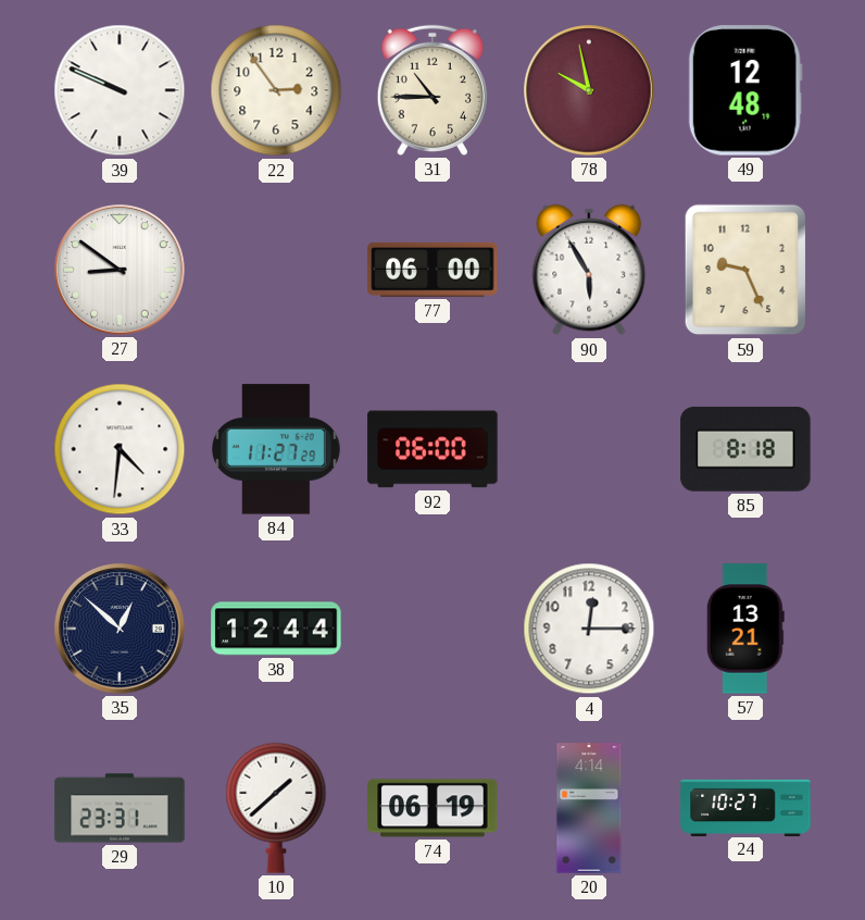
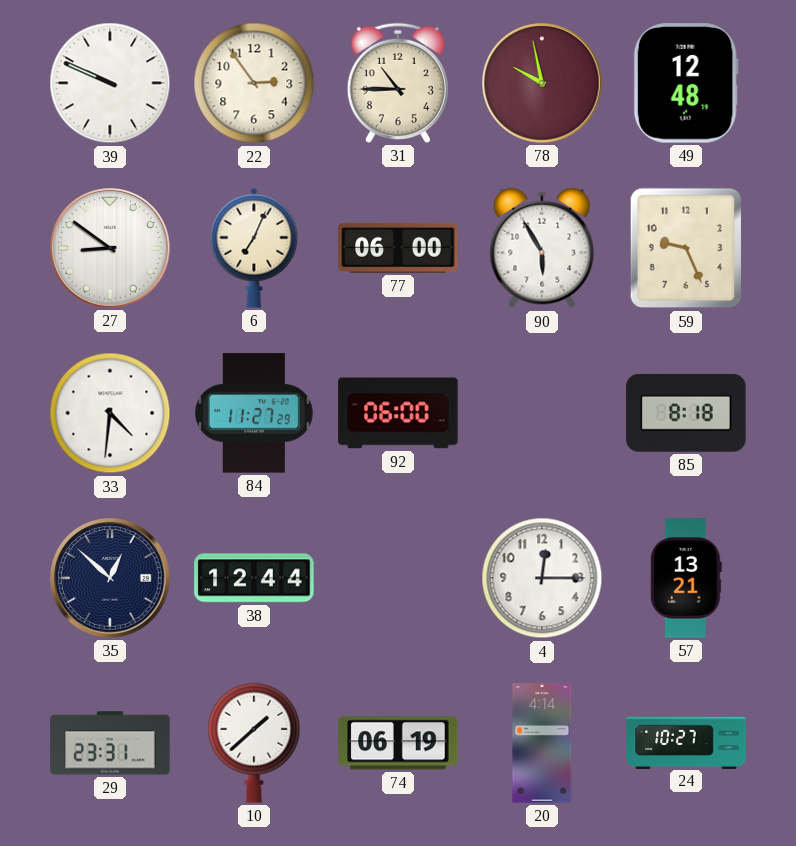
6: none -> 7:04
